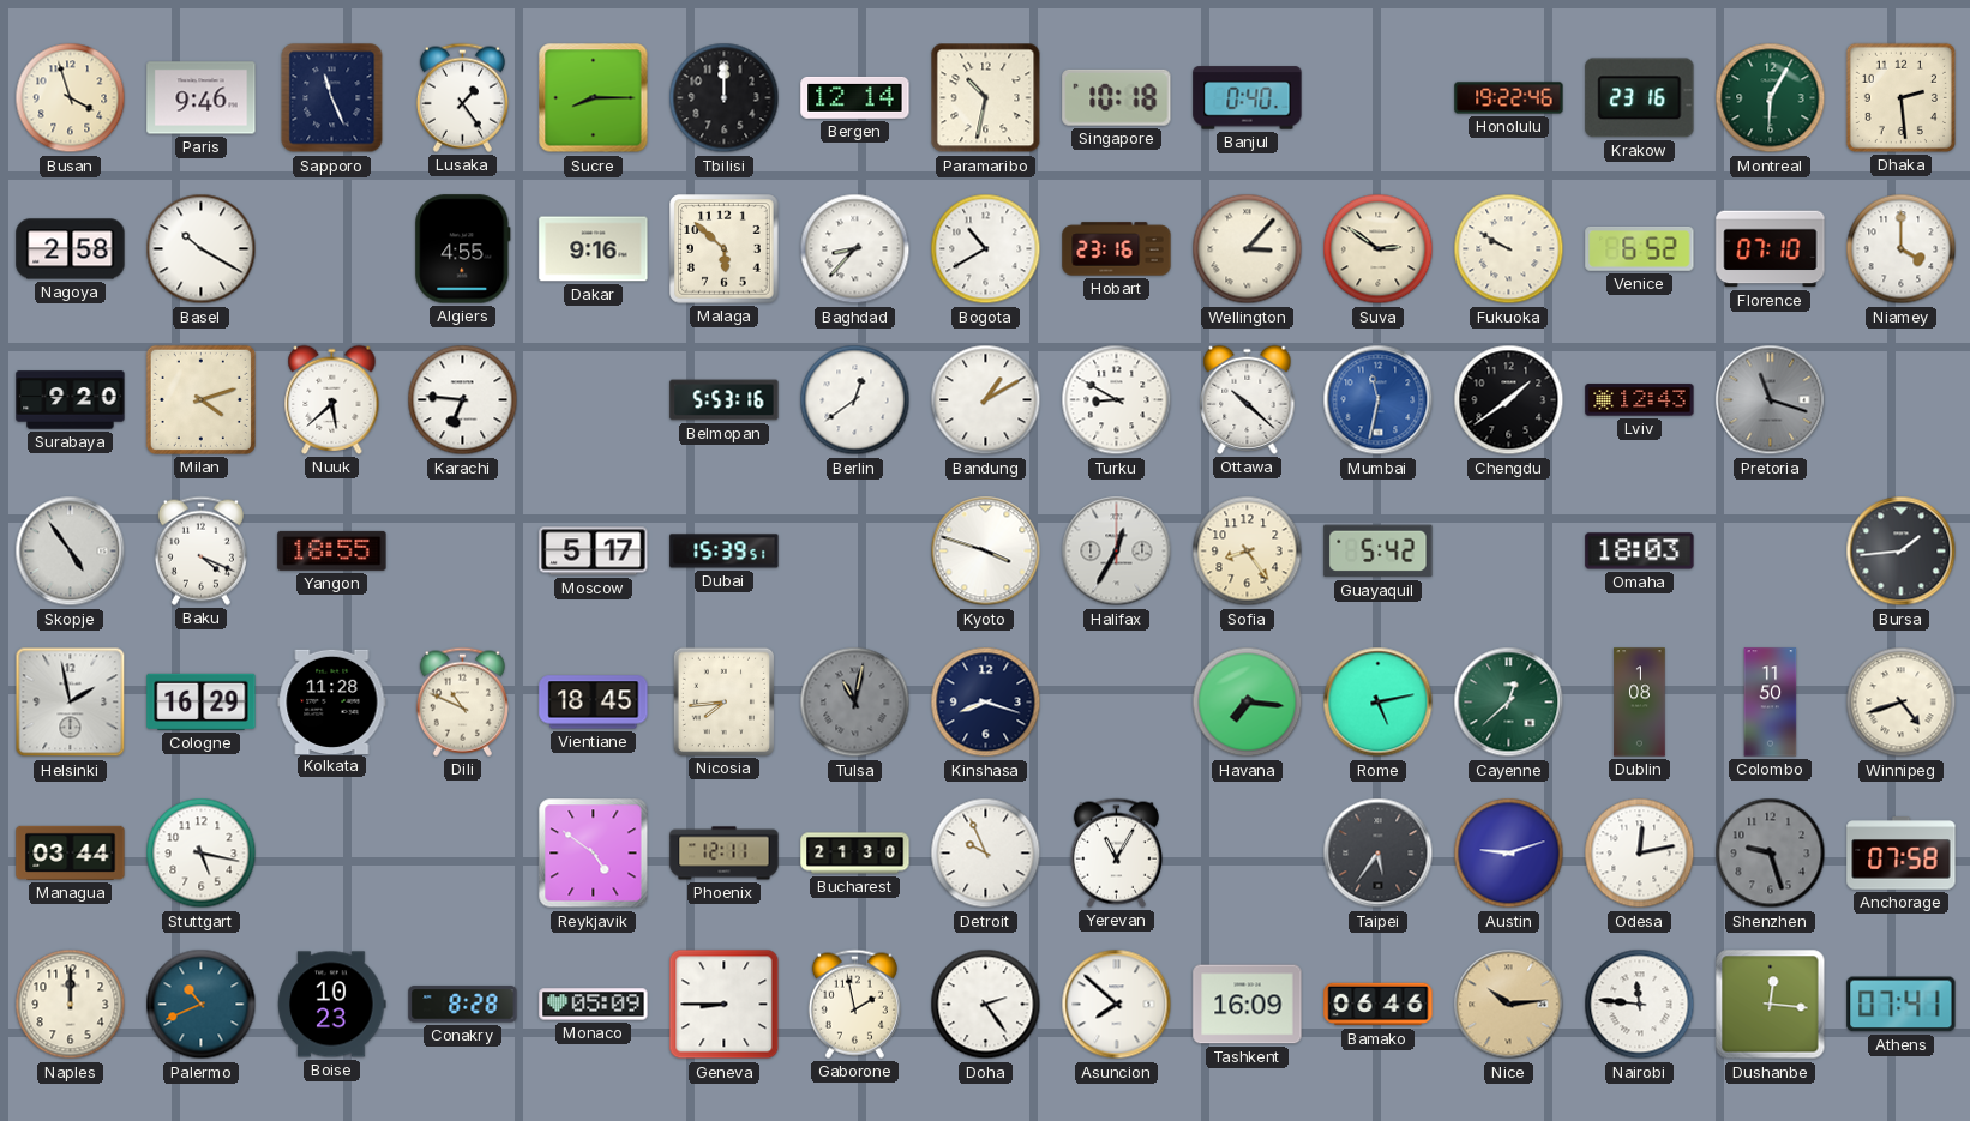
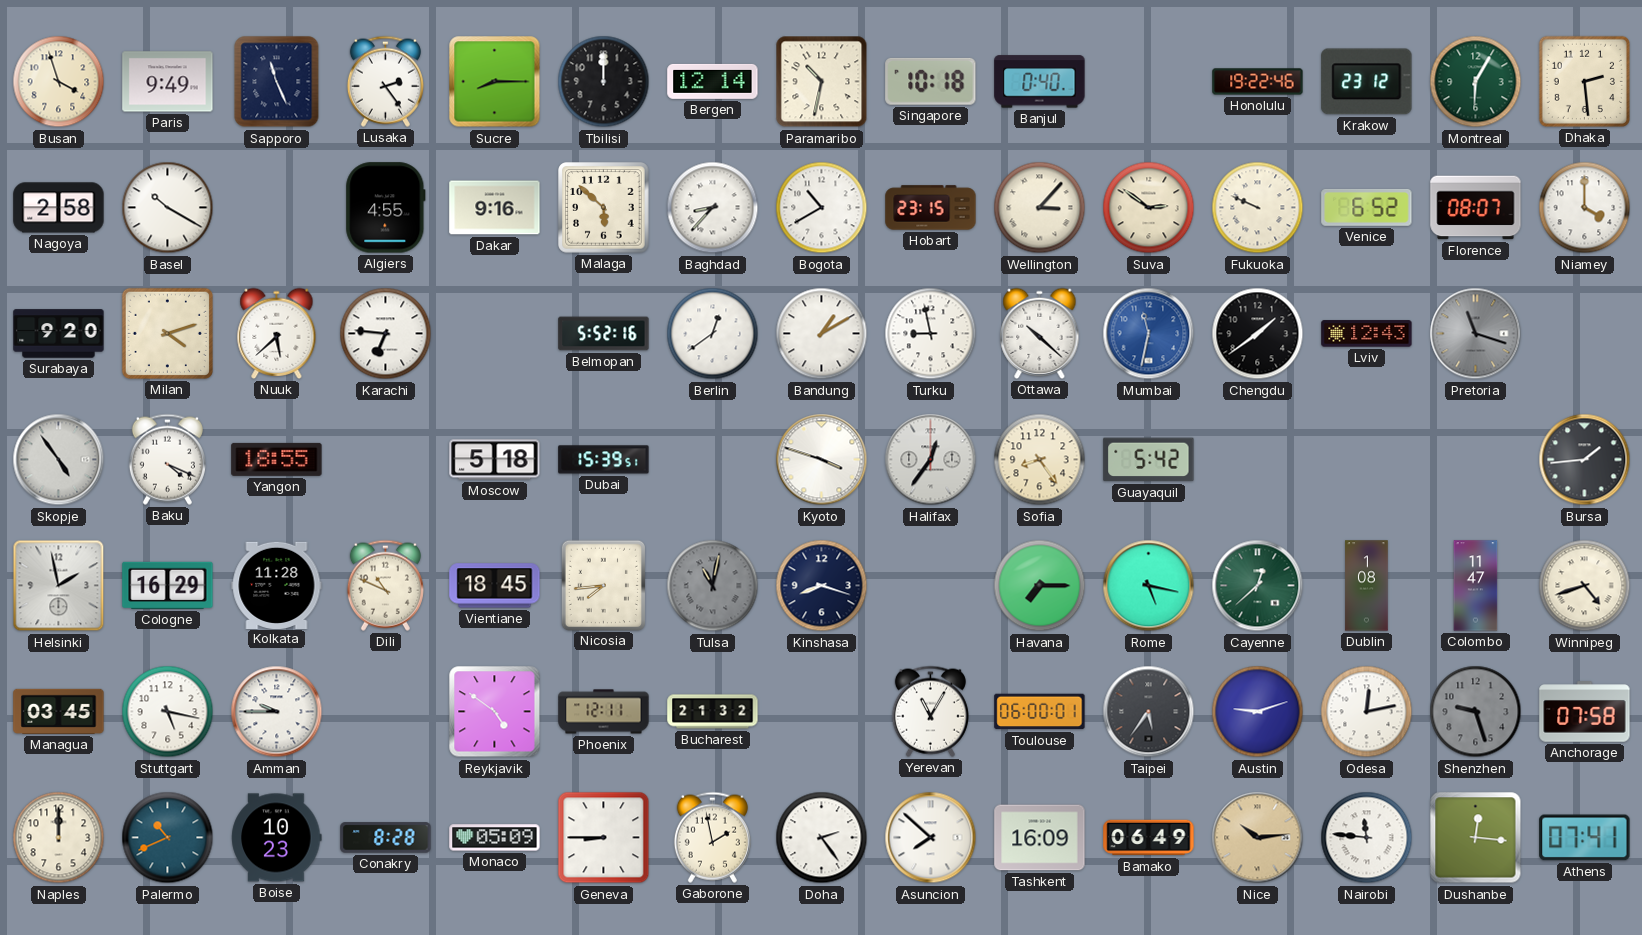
Paris: 9:46 -> 9:49
Lusaka: 1:24 -> 2:24
Krakow: 23:16 -> 23:12
Hobart: 23:16 -> 23:15
Fukuoka: 9:50 -> 9:49
Florence: 07:10 -> 08:07
Belmopan: 5:53 -> 5:52
Turku: 8:50 -> 8:58
Moscow: 5:17 -> 5:18
Halifax: 12:35 -> 12:36
Omaha: 18:03 -> none
Havana: 7:16 -> 7:15
Rome: 5:13 -> 5:17
Colombo: 11:50 -> 11:47
Managua: 03:44 -> 03:45
Amman: none -> 9:45
Bucharest: 21:30 -> 21:32
Detroit: 9:56 -> none
Toulouse: none -> 06:00
Bamako: 06:46 -> 06:49
